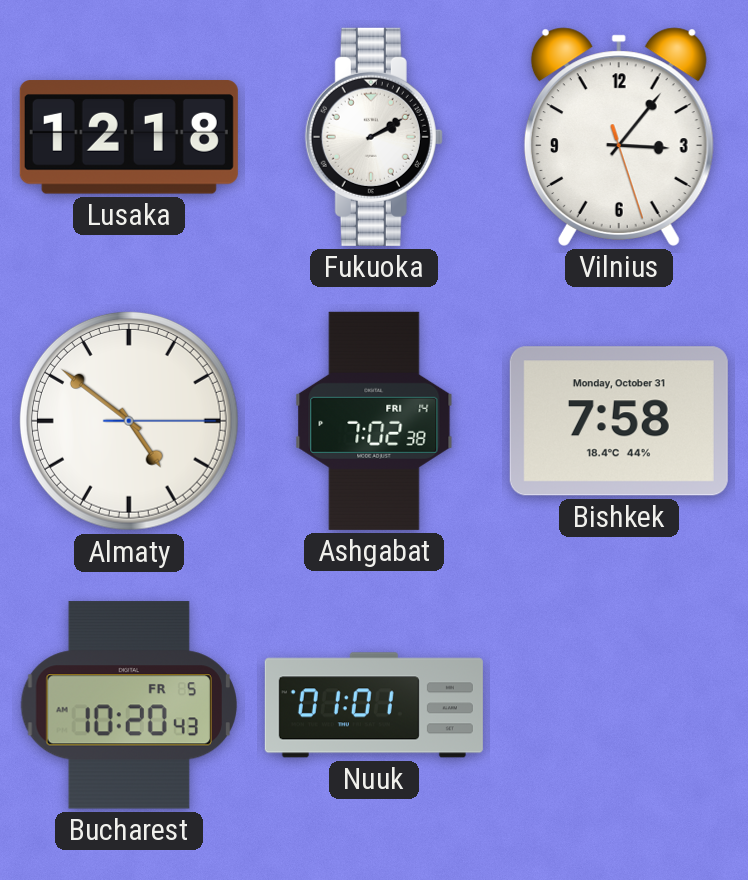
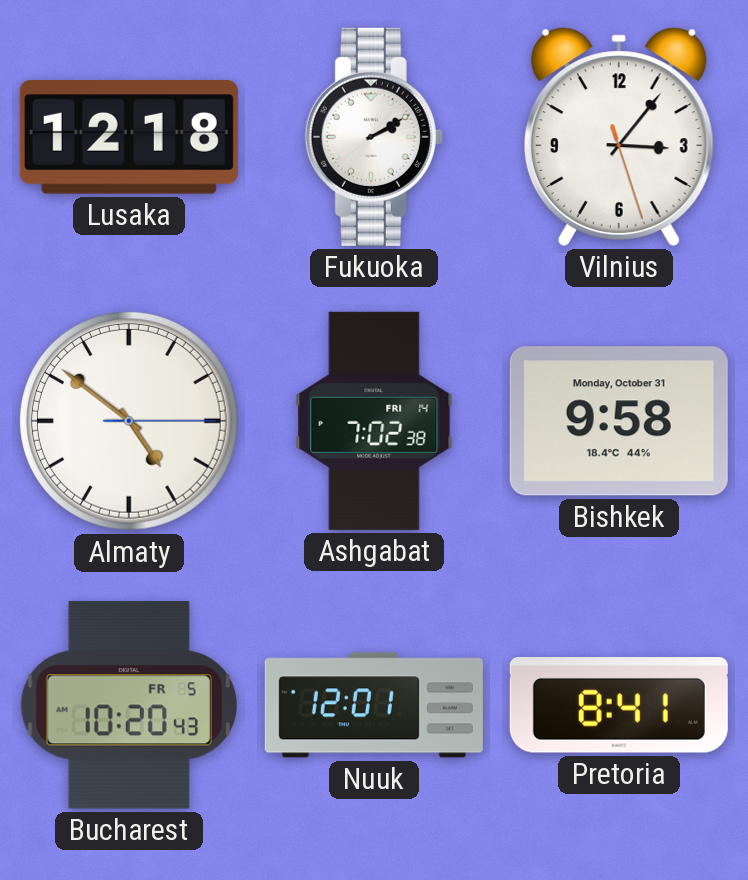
Bishkek: 7:58 -> 9:58
Nuuk: 01:01 -> 12:01
Pretoria: none -> 8:41
